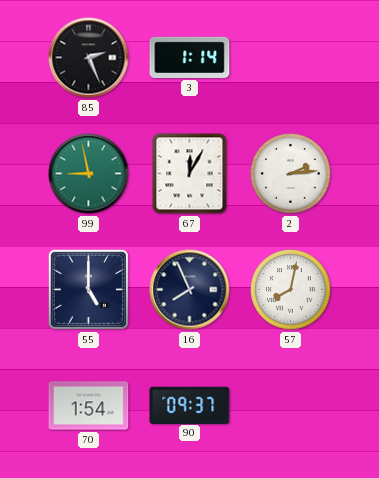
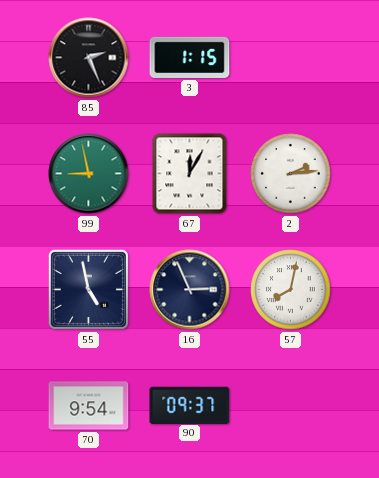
3: 1:14 -> 1:15
55: 5:00 -> 4:58
16: 7:56 -> 2:56
70: 1:54 -> 9:54
